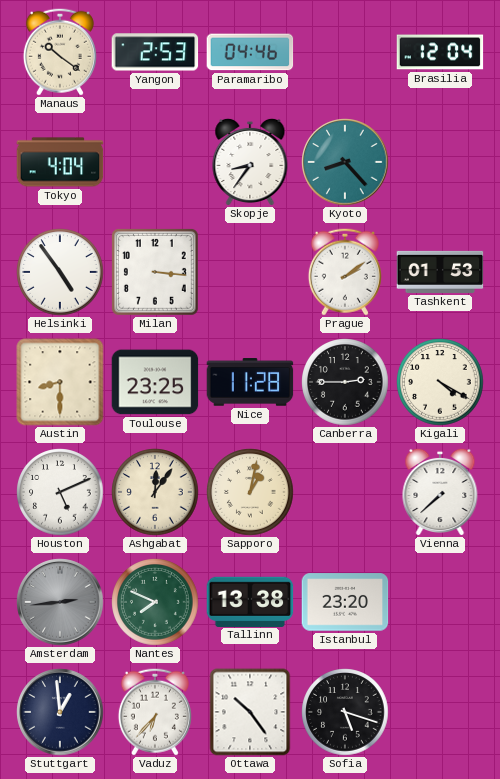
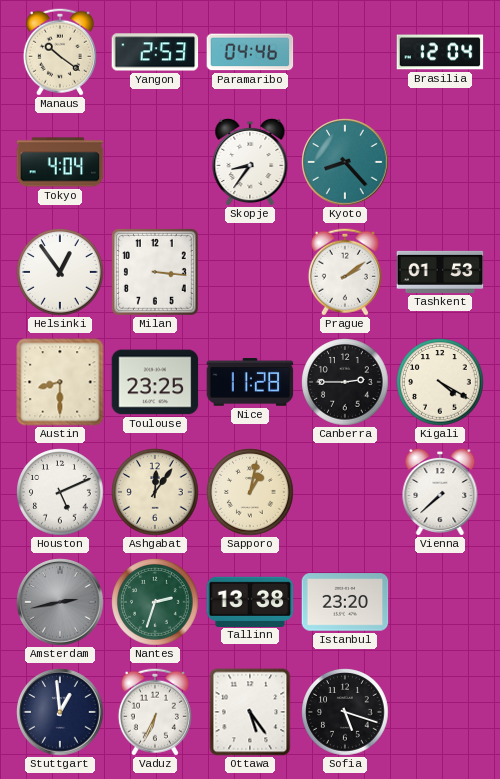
Helsinki: 4:54 -> 12:54
Amsterdam: 2:44 -> 2:43
Nantes: 7:49 -> 2:33
Vaduz: 6:37 -> 6:34
Ottawa: 10:24 -> 5:24
